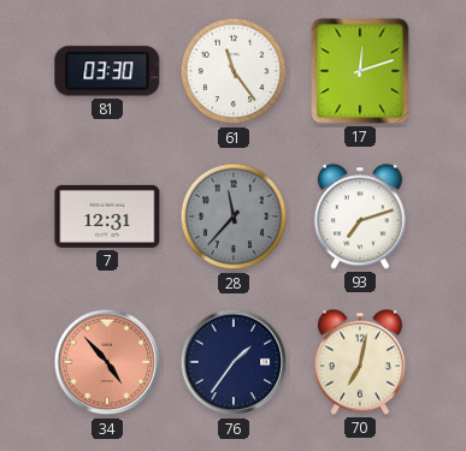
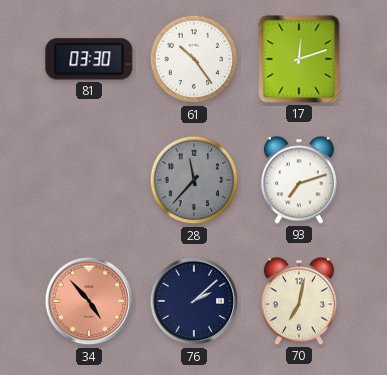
61: 11:24 -> 10:24
7: 12:31 -> none
76: 1:36 -> 2:08
